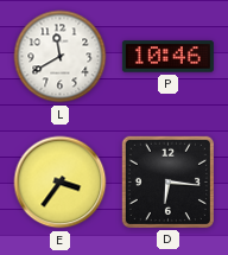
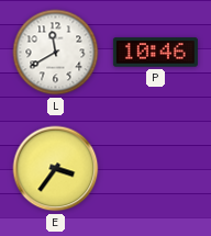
D: 6:16 -> none
